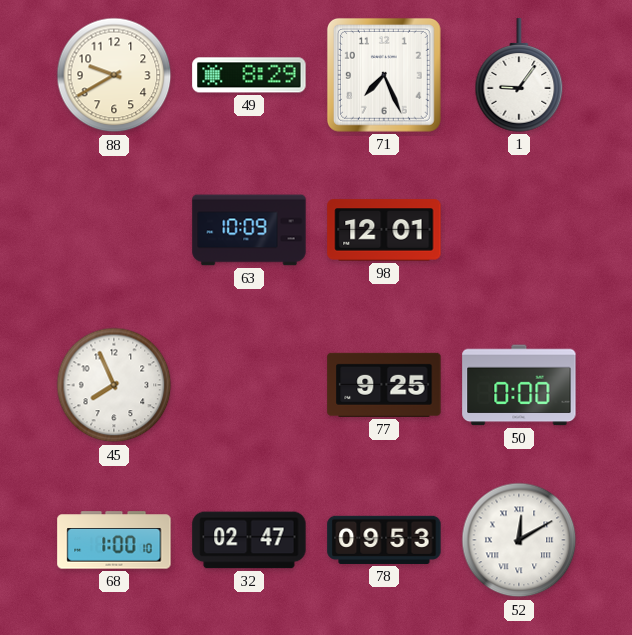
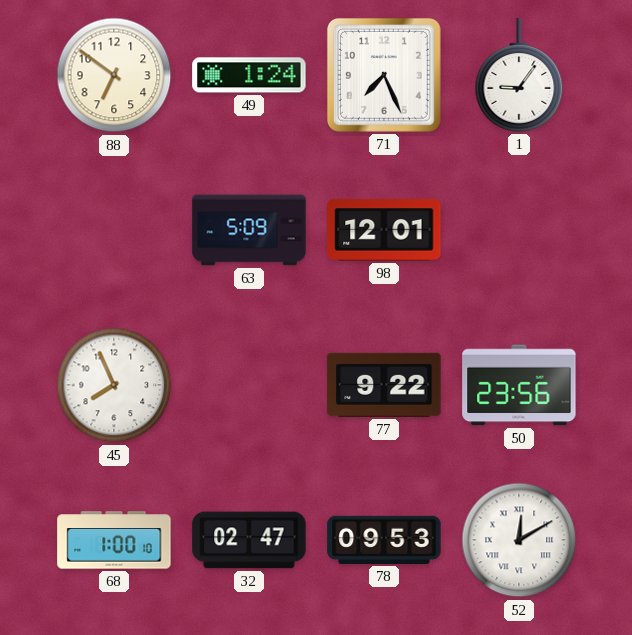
88: 9:40 -> 6:51
49: 8:29 -> 1:24
63: 10:09 -> 5:09
77: 9:25 -> 9:22
50: 0:00 -> 23:56
